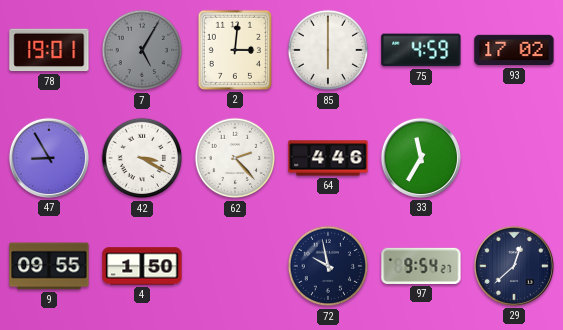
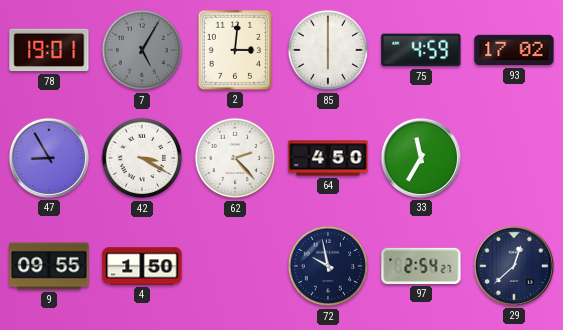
64: 4:46 -> 4:50
97: 9:54 -> 2:54
